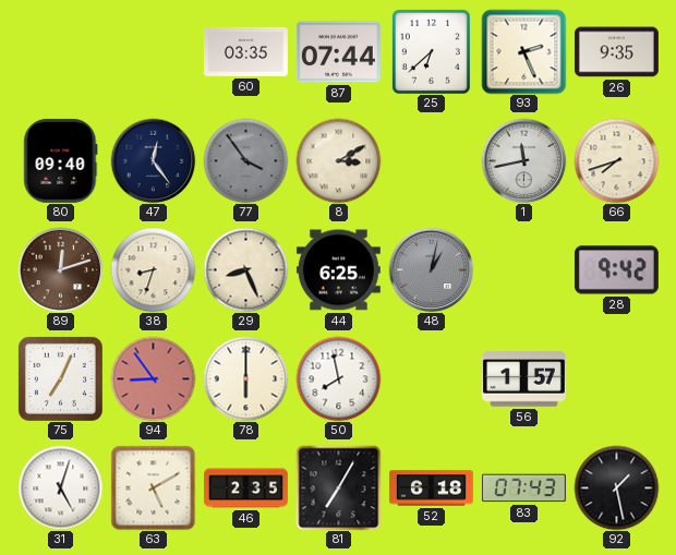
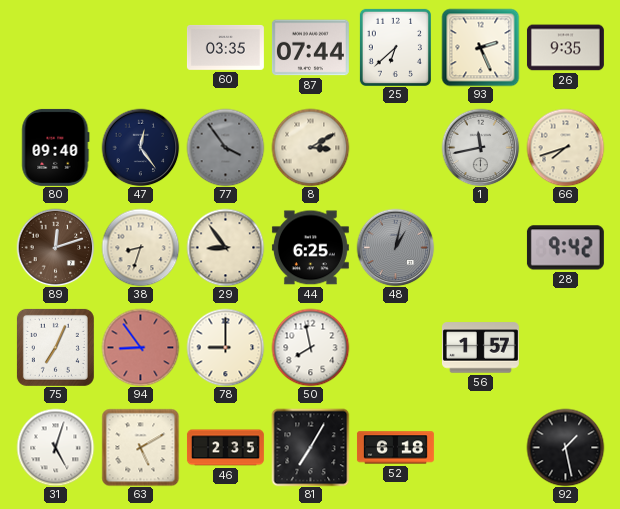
29: 8:26 -> 8:54
78: 6:00 -> 9:00
83: 07:43 -> none
